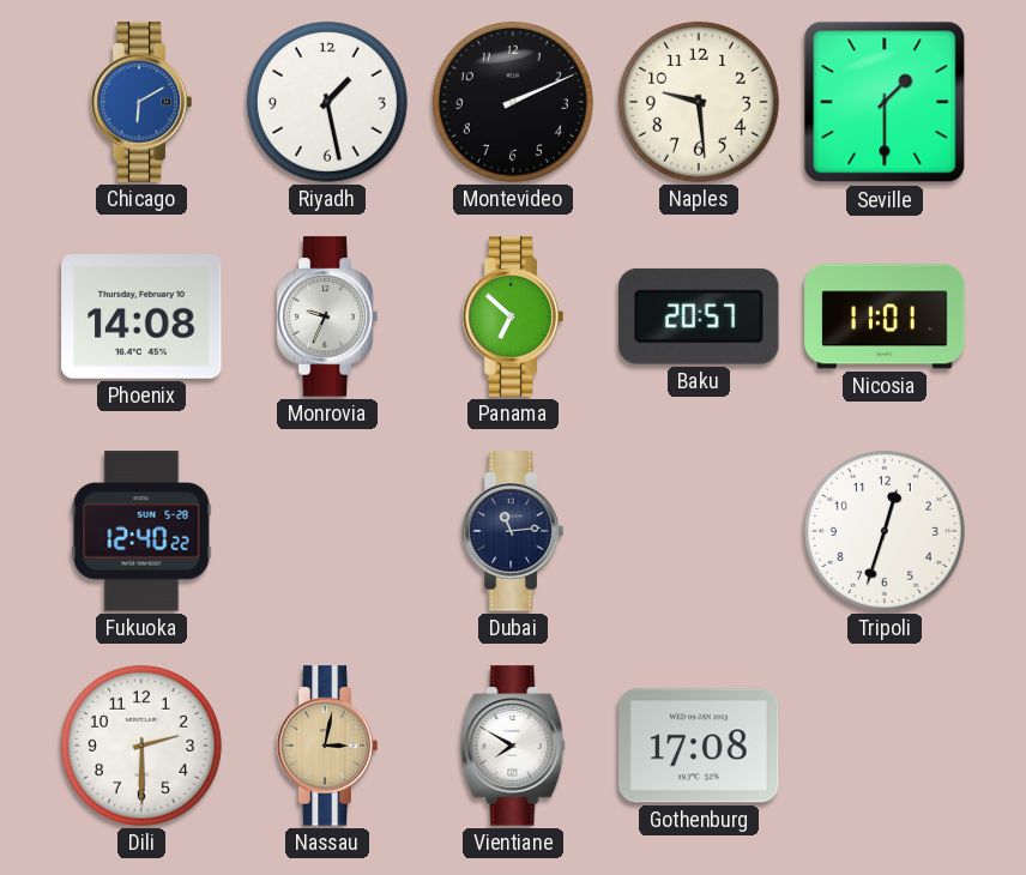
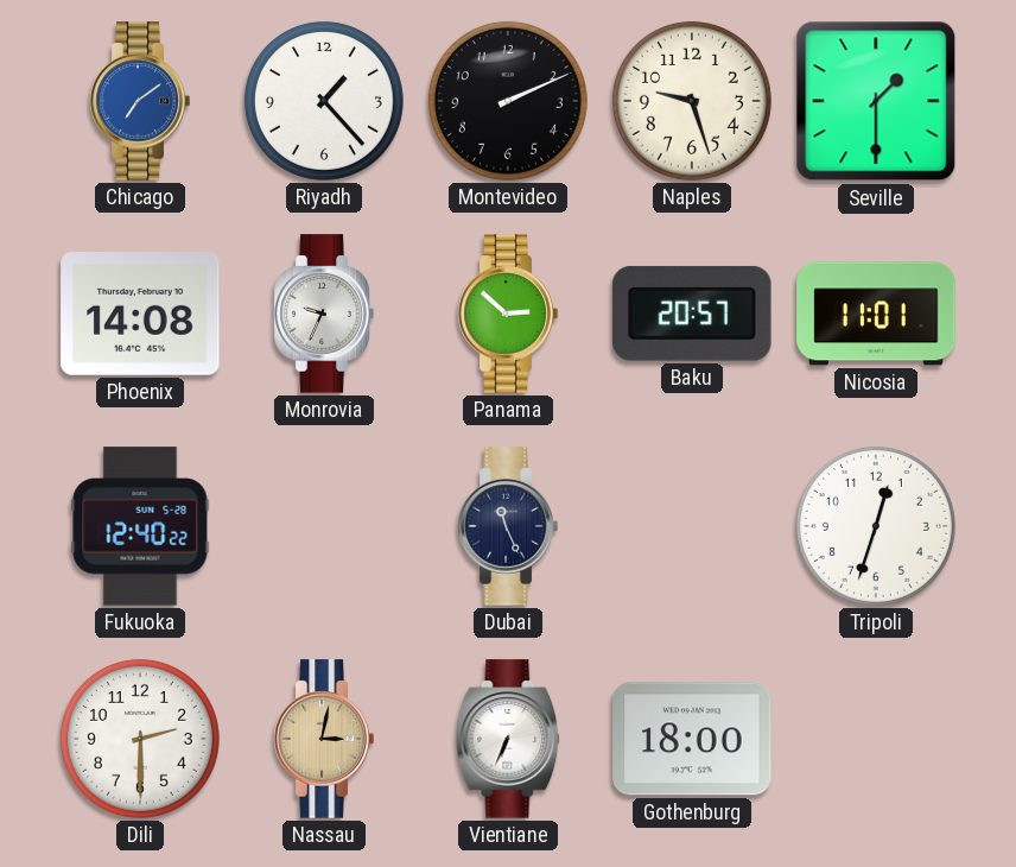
Chicago: 6:10 -> 7:09
Riyadh: 1:28 -> 1:23
Naples: 9:29 -> 9:27
Panama: 6:52 -> 2:52
Dubai: 11:14 -> 11:26
Vientiane: 7:50 -> 6:34
Gothenburg: 17:08 -> 18:00
